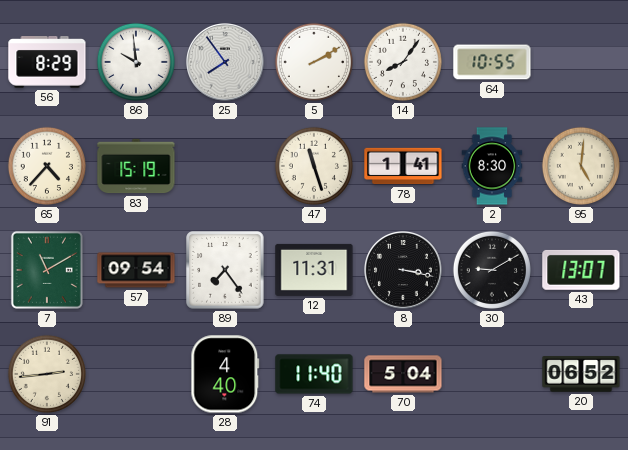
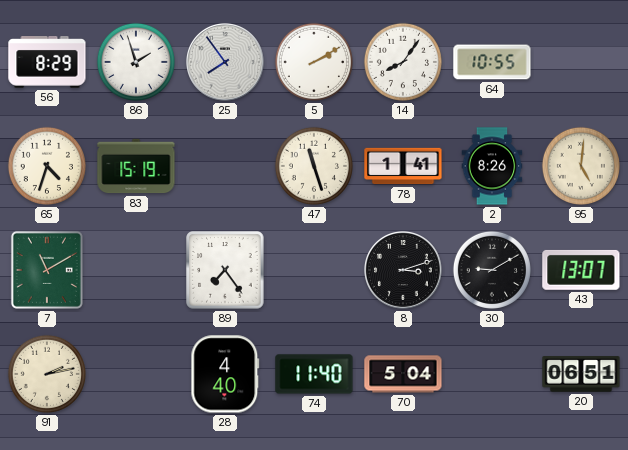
86: 9:59 -> 1:57
65: 4:37 -> 4:33
2: 8:30 -> 8:26
57: 09:54 -> none
12: 11:31 -> none
8: 3:17 -> 3:12
91: 2:44 -> 2:13
20: 06:52 -> 06:51
